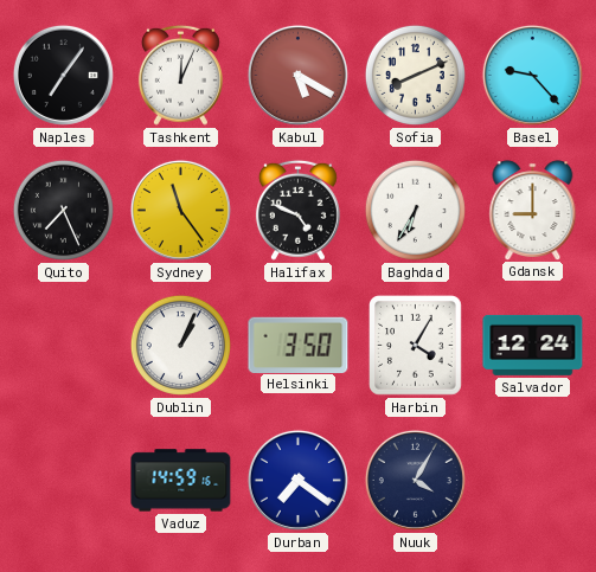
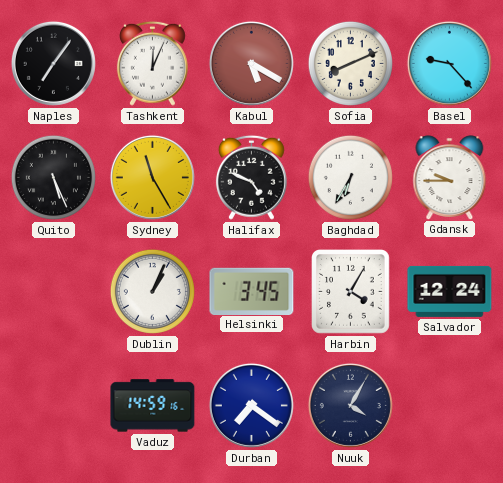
Quito: 7:26 -> 5:26
Sydney: 11:24 -> 11:25
Gdansk: 9:00 -> 9:45
Helsinki: 3:50 -> 3:45
